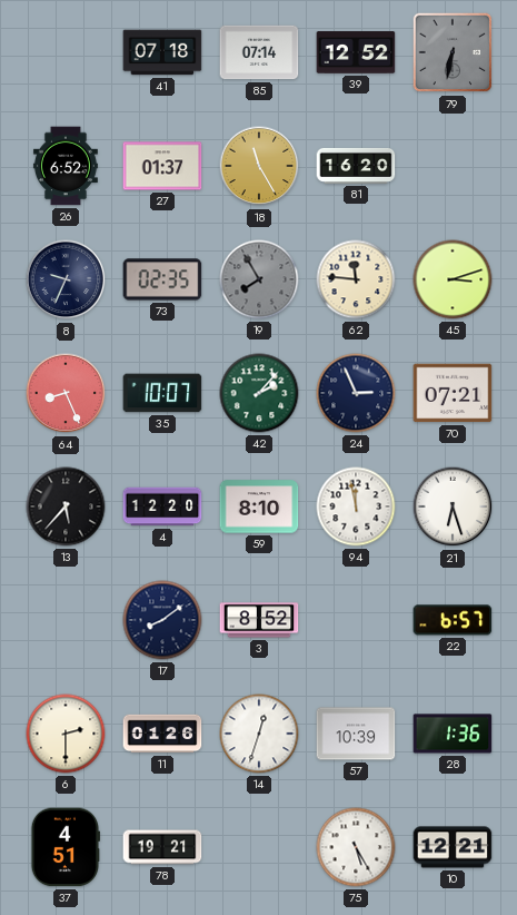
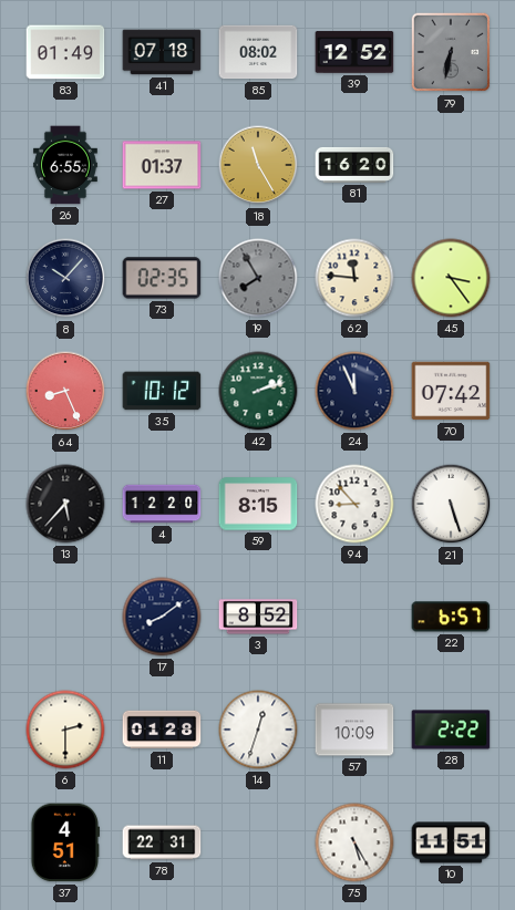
83: none -> 01:49
85: 07:14 -> 08:02
26: 6:52 -> 6:55
8: 9:34 -> 10:07
45: 3:12 -> 3:24
35: 10:07 -> 10:12
42: 2:07 -> 2:12
24: 2:56 -> 11:56
70: 07:21 -> 07:42
59: 8:10 -> 8:15
94: 11:58 -> 8:53
21: 6:27 -> 5:27
11: 01:26 -> 01:28
57: 10:39 -> 10:09
28: 1:36 -> 2:22
78: 19:21 -> 22:31
10: 12:21 -> 11:51
